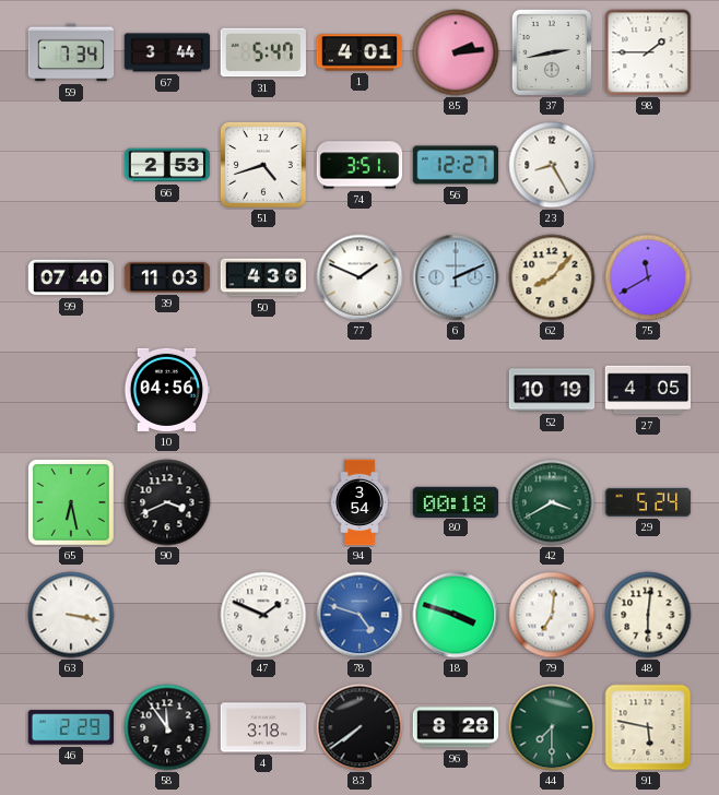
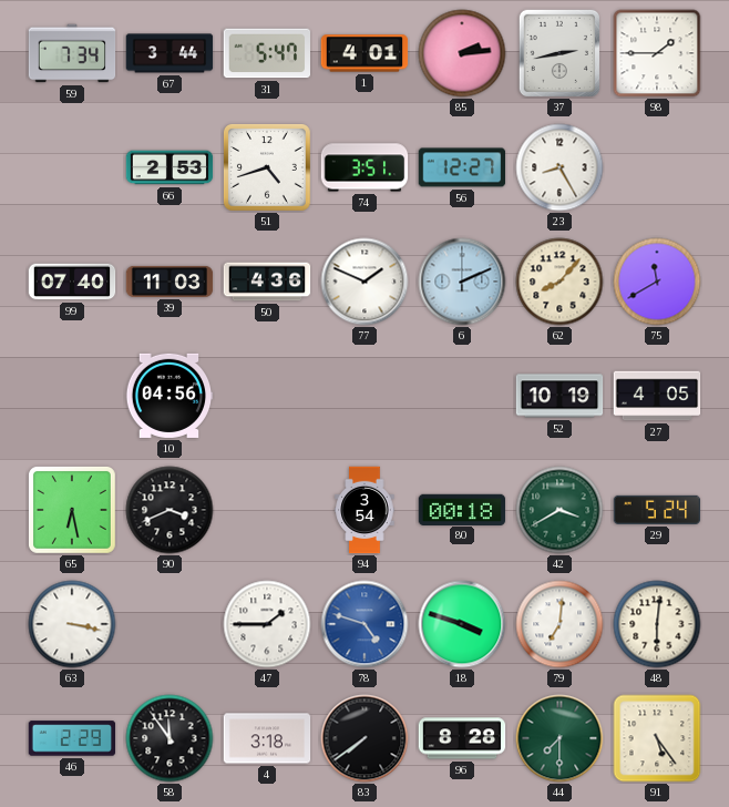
47: 1:49 -> 1:45
91: 5:47 -> 5:24
